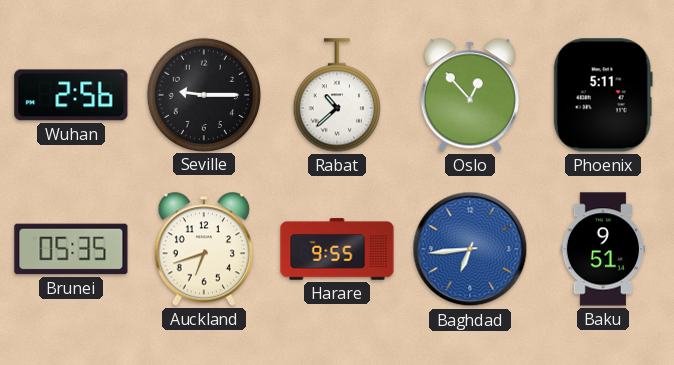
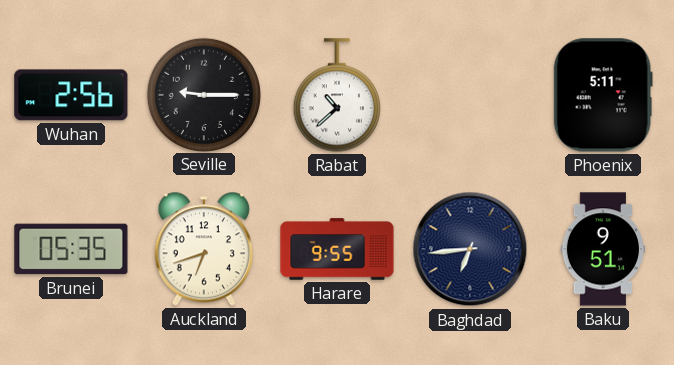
Oslo: 12:53 -> none
Baghdad dial: blue -> navy
